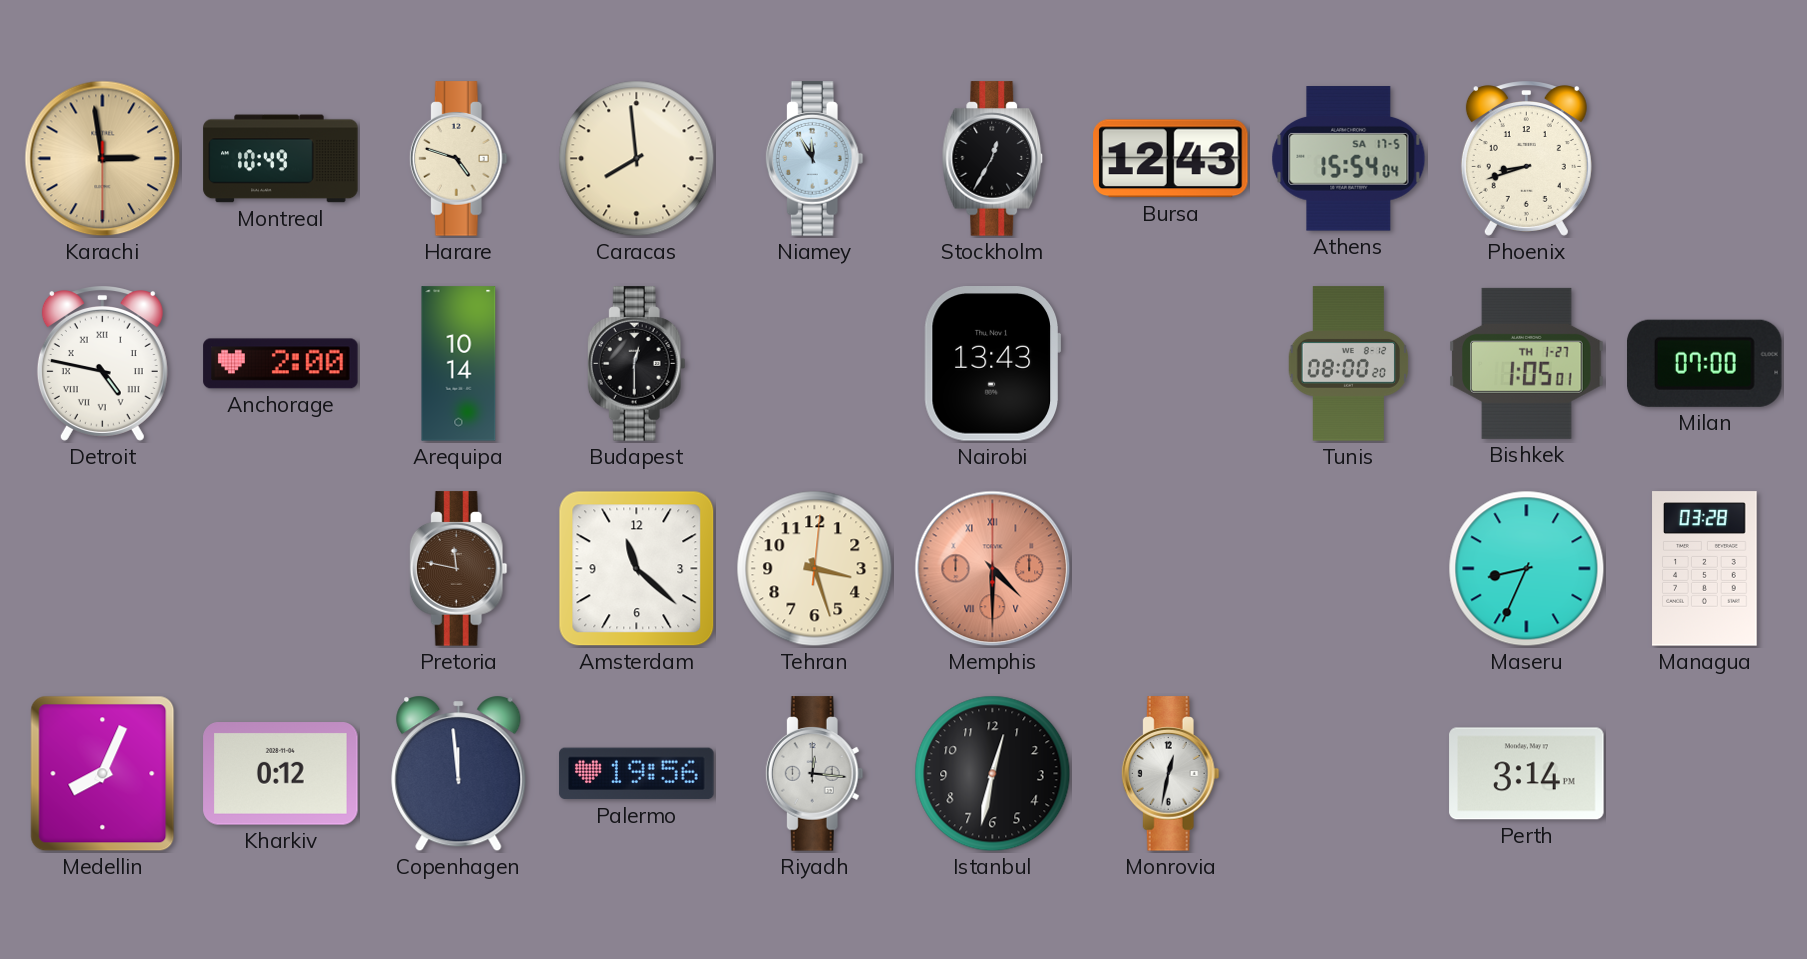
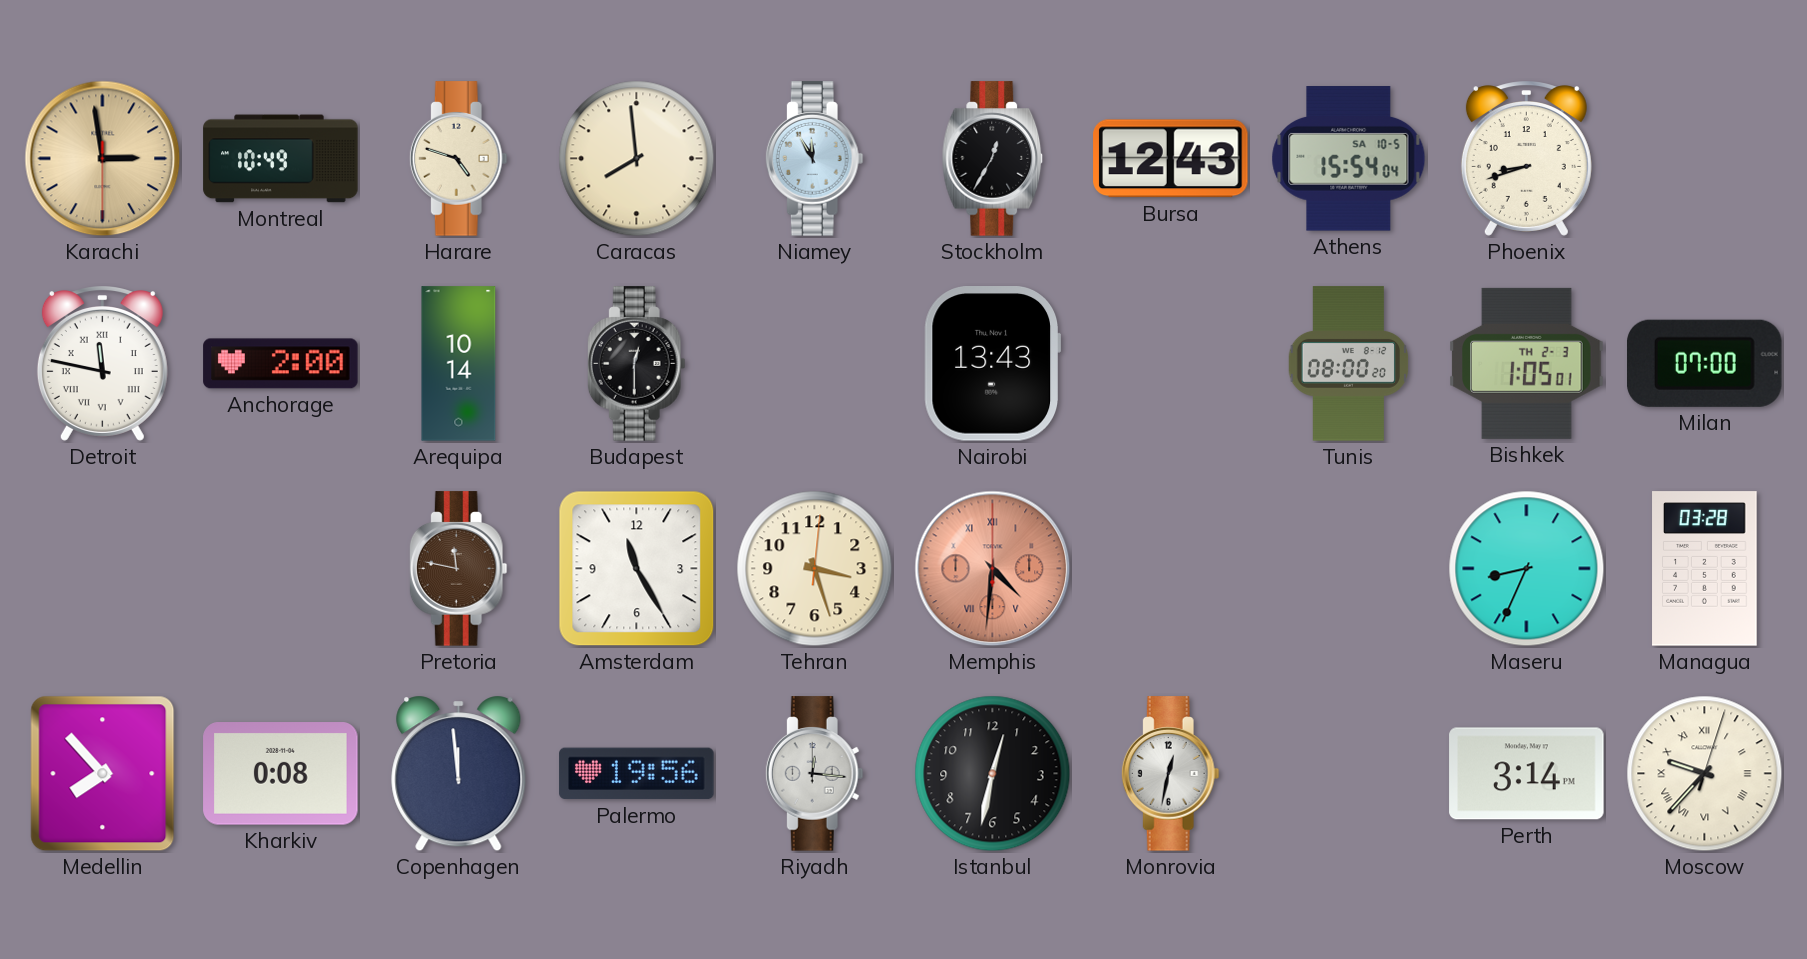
Athens date: SA 17-5 -> SA 10-5
Detroit: 4:47 -> 11:47
Bishkek date: TH 1-27 -> TH 2-3
Amsterdam: 11:22 -> 11:25
Memphis: 4:30 -> 4:31
Medellin: 8:04 -> 7:53
Kharkiv: 0:12 -> 0:08
Moscow: none -> 9:37
